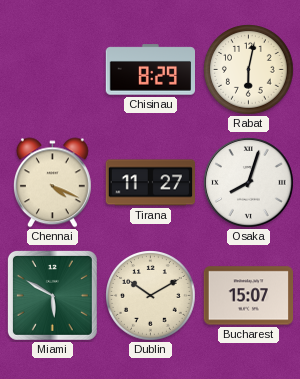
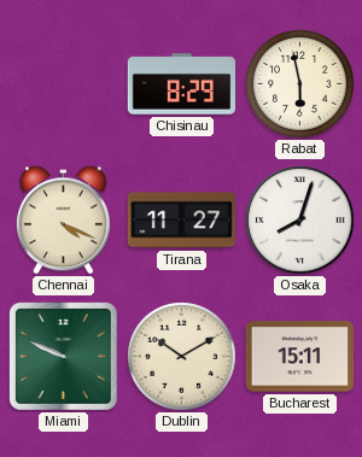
Rabat: 6:02 -> 5:58
Miami: 5:50 -> 9:49
Bucharest: 15:07 -> 15:11
